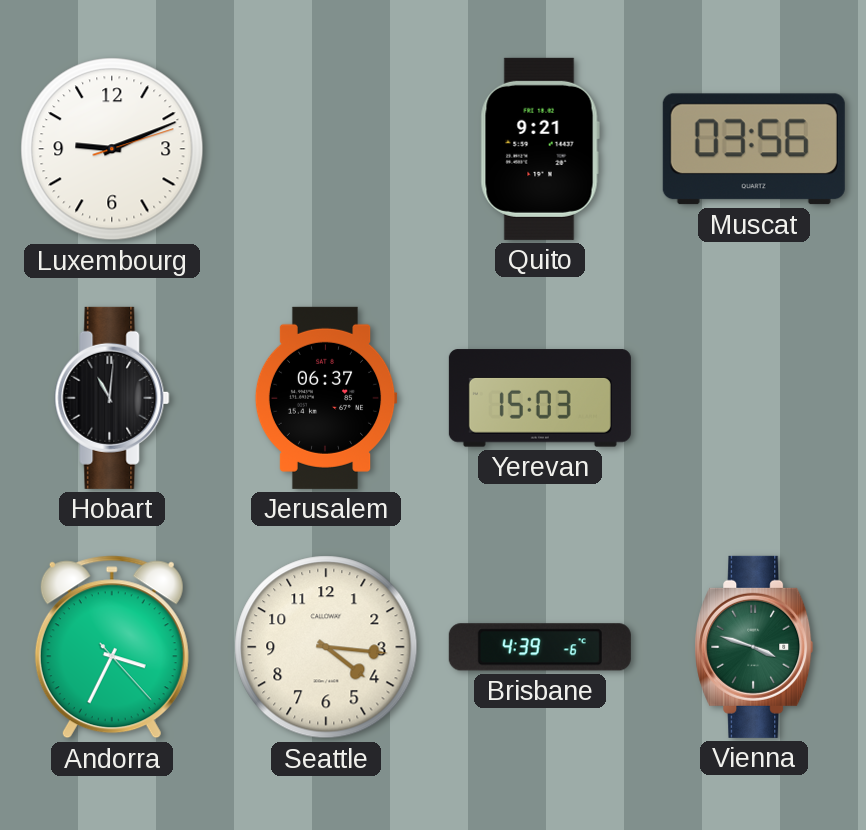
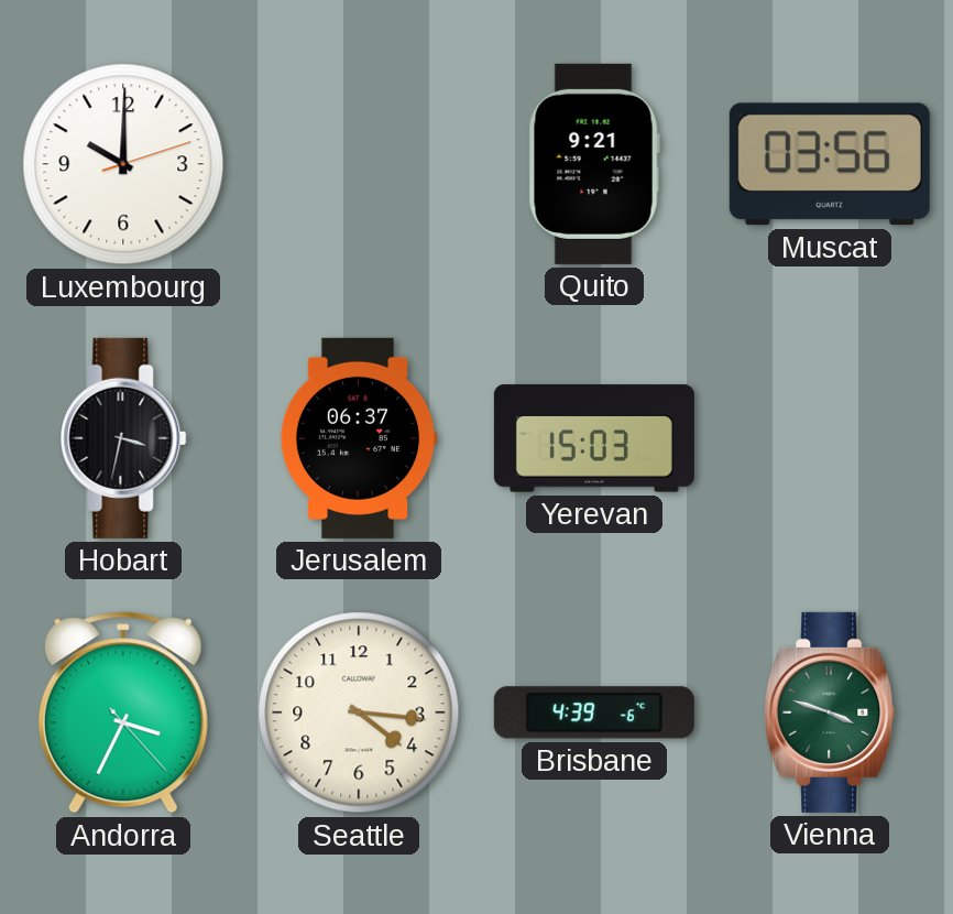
Luxembourg: 9:11 -> 10:00
Hobart: 11:01 -> 3:32
